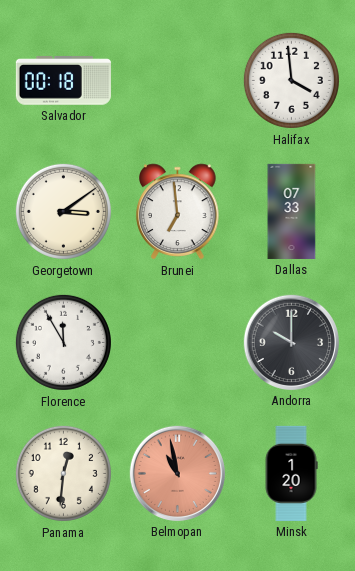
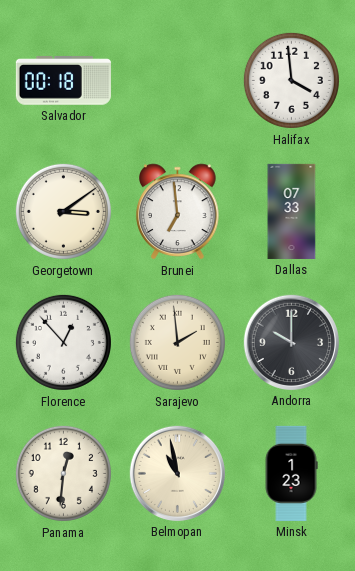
Florence: 11:55 -> 12:53
Sarajevo: none -> 1:59
Belmopan dial: salmon -> cream
Minsk: 1:20 -> 1:23
